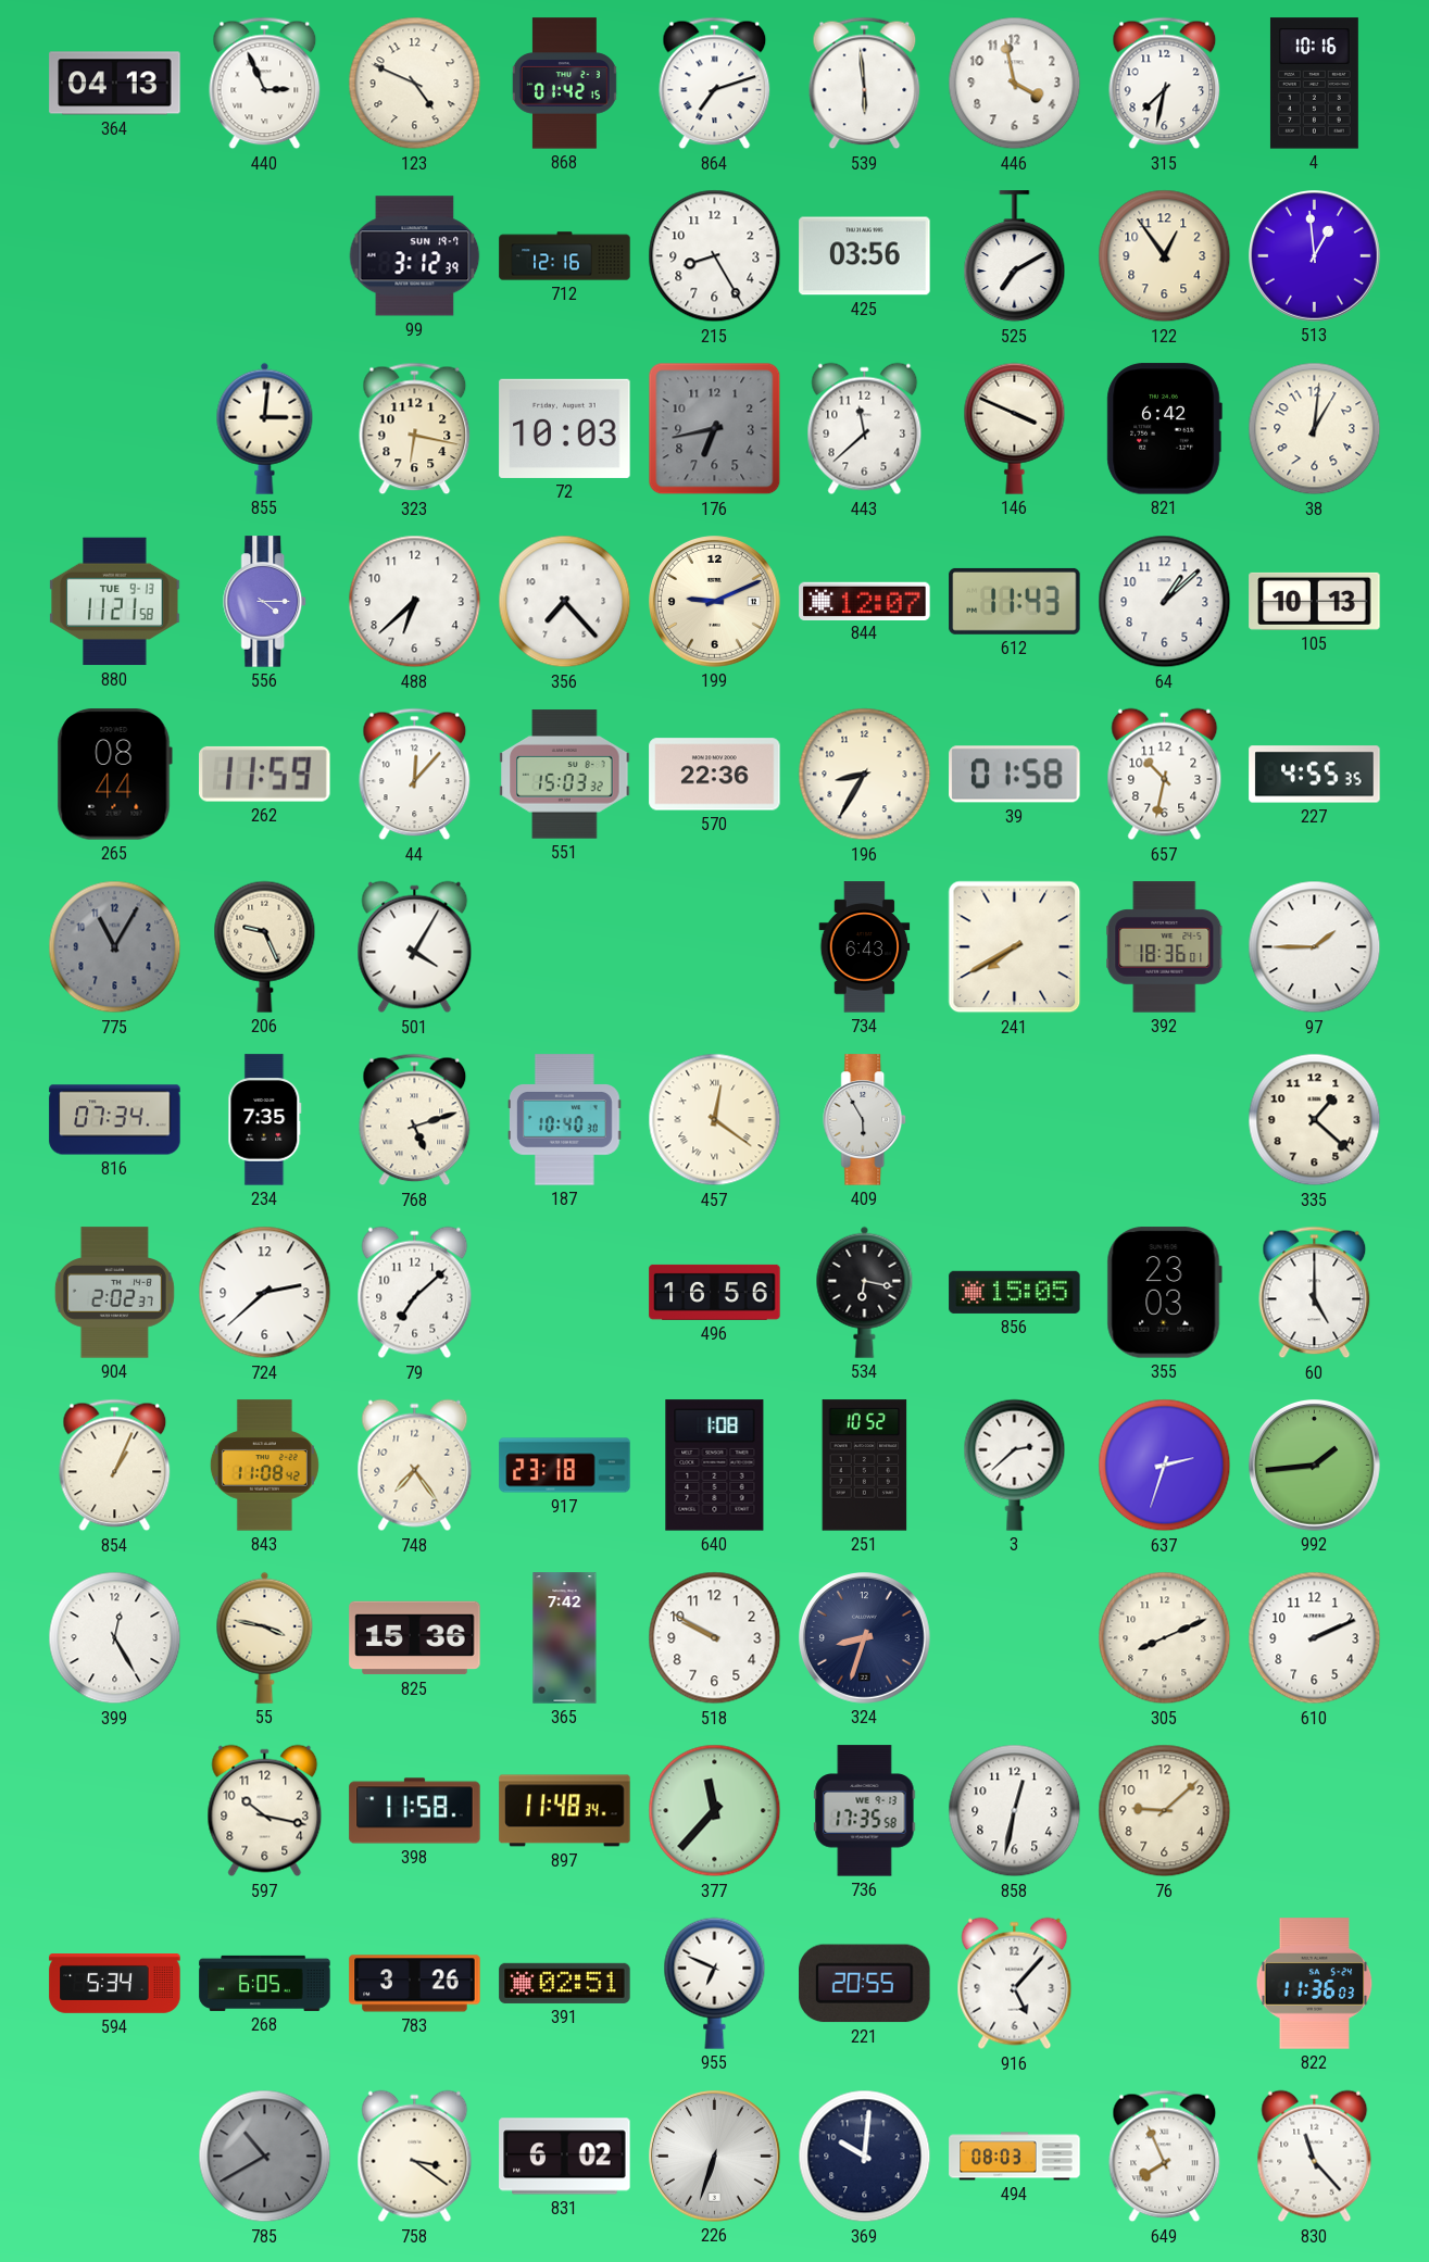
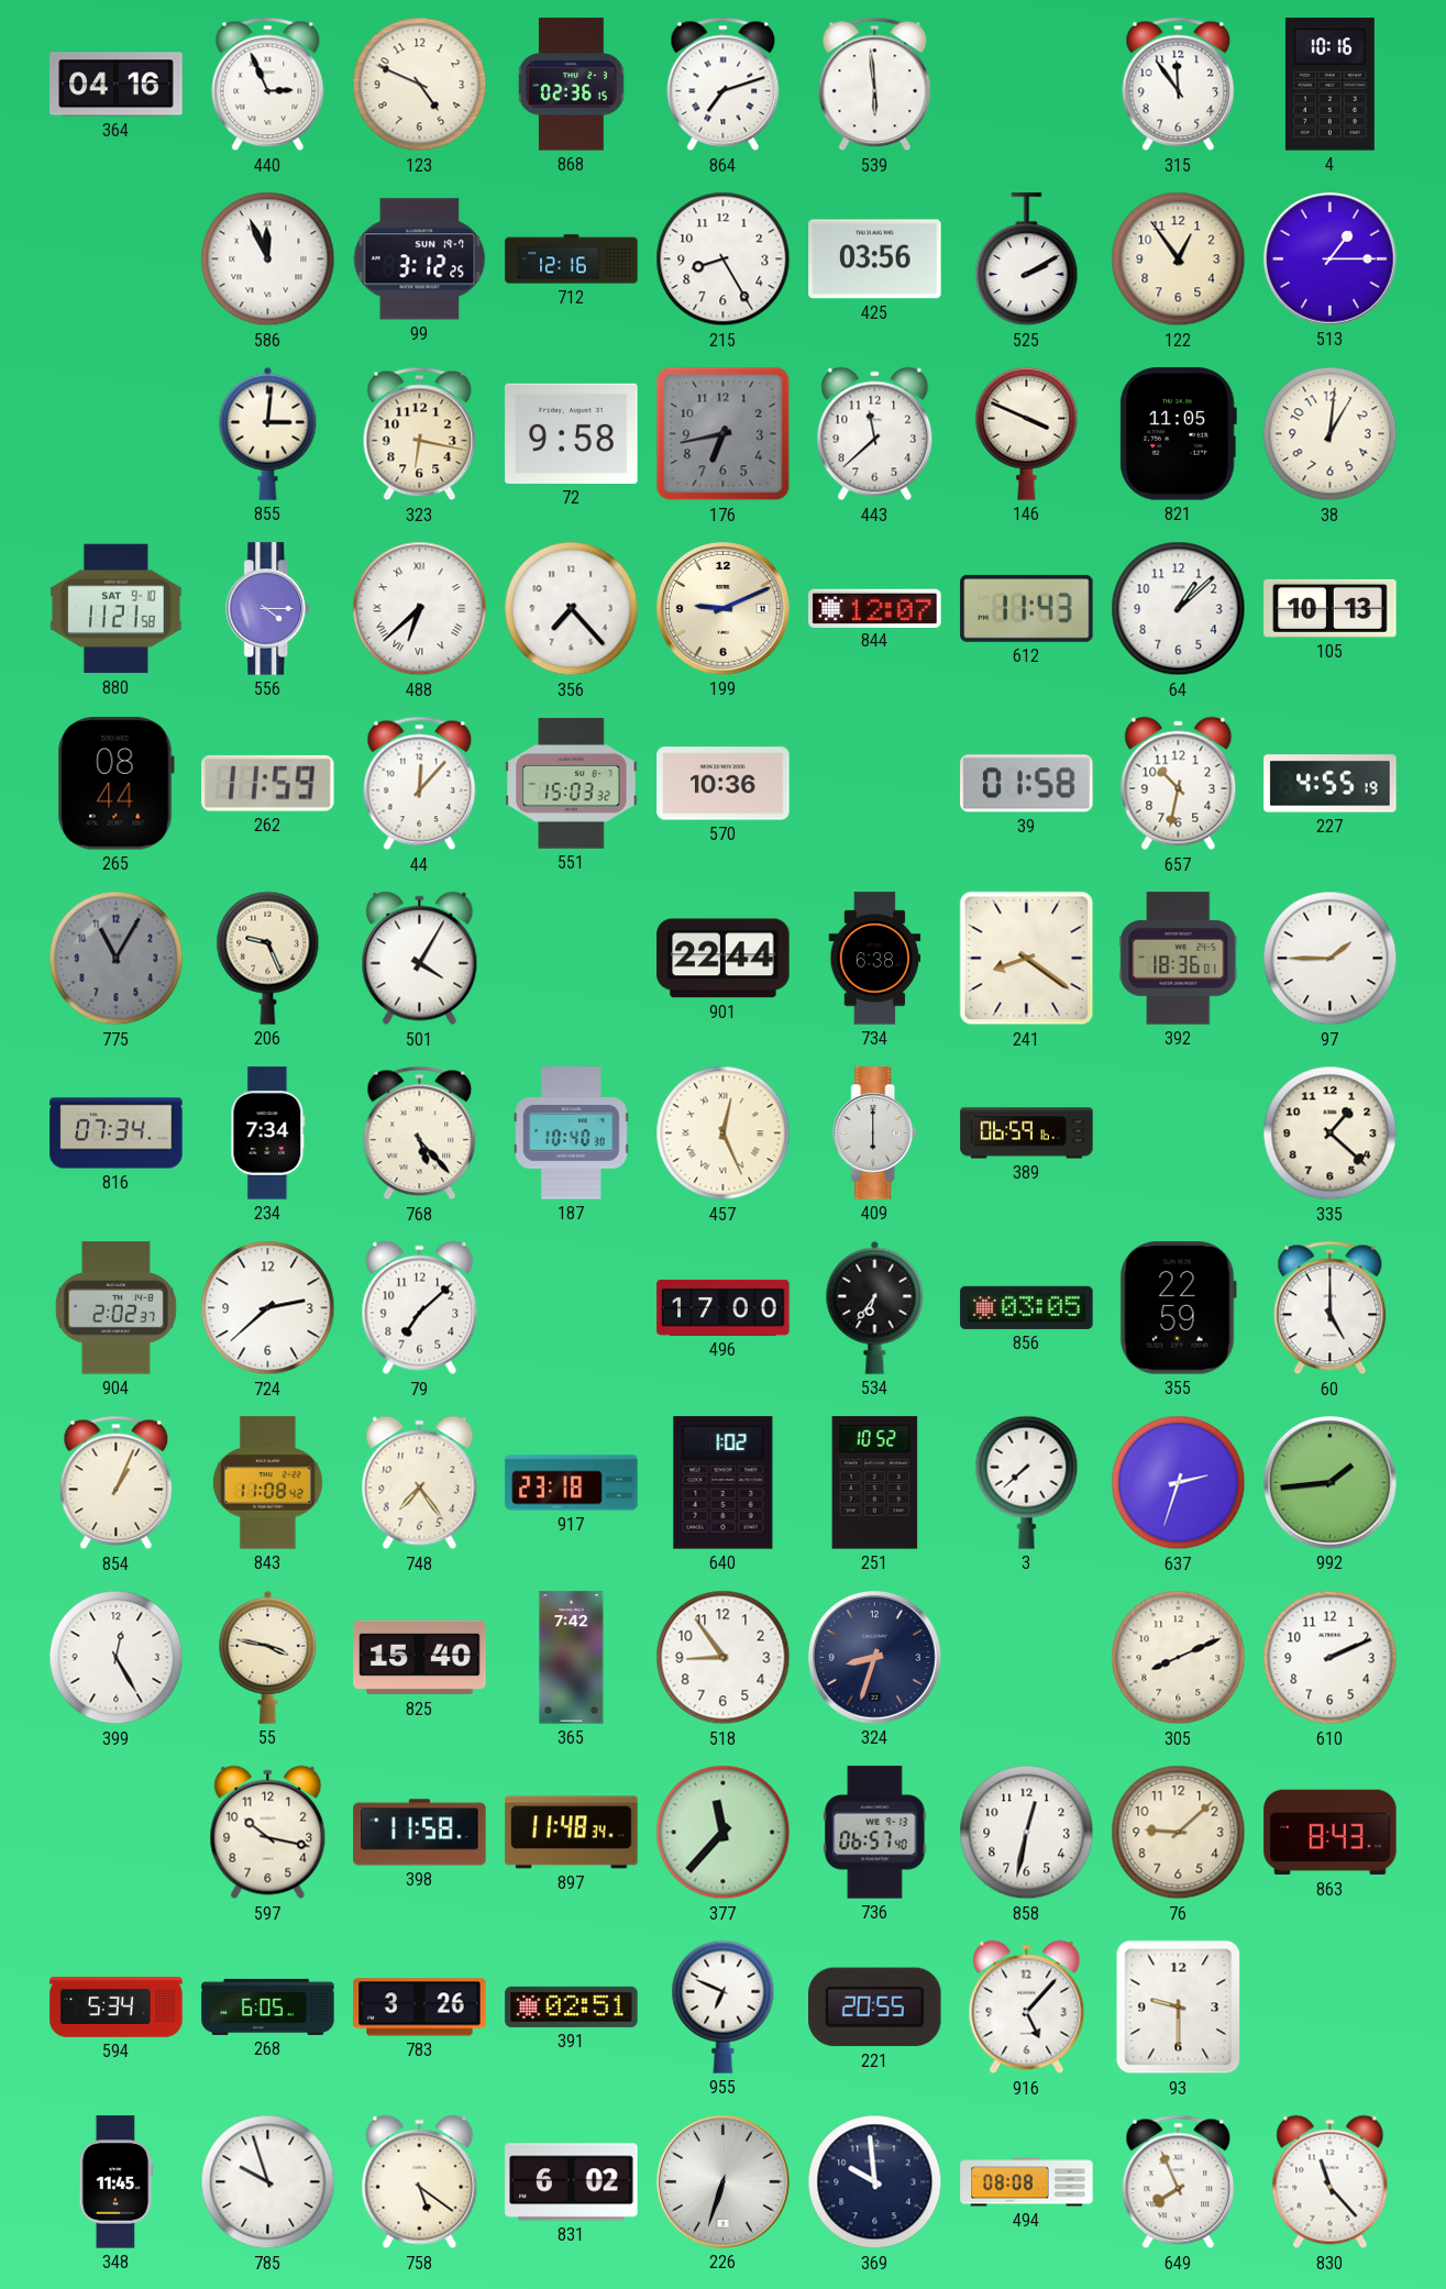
364: 04:13 -> 04:16
868: 01:42 -> 02:36
446: 3:58 -> none
315: 7:32 -> 11:54
586: none -> 11:56
99: 3:12:39 -> 3:12:25
525: 7:10 -> 2:10
513: 12:59 -> 1:15
72: 10:03 -> 9:58
821: 6:42 -> 11:05
880 date: TUE 9-13 -> SAT 9-10
488 numerals: Arabic -> Roman
570: 22:36 -> 10:36
196: 8:35 -> none
227: 4:55:35 -> 4:55:19
901: none -> 22:44
734: 6:43 -> 6:38
241: 7:40 -> 8:21
234: 7:35 -> 7:34
768: 5:12 -> 5:23
457: 12:21 -> 12:26
409: 5:55 -> 6:00
389: none -> 06:59
496: 16:56 -> 17:00
534: 6:17 -> 6:36
856: 15:05 -> 03:05
355: 23:03 -> 22:59
640: 1:08 -> 1:02
3: 2:38 -> 7:38
825: 15:36 -> 15:40
518: 9:50 -> 8:54
736: 17:35 -> 06:57
863: none -> 8:43
93: none -> 9:30
822: 11:36 -> none
348: none -> 11:45
785: 10:40 -> 9:57
785 dial: grey -> white
758: 3:21 -> 5:21
369: 10:01 -> 9:59
494: 08:03 -> 08:08
